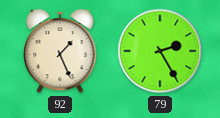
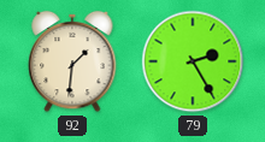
92: 1:26 -> 1:31
